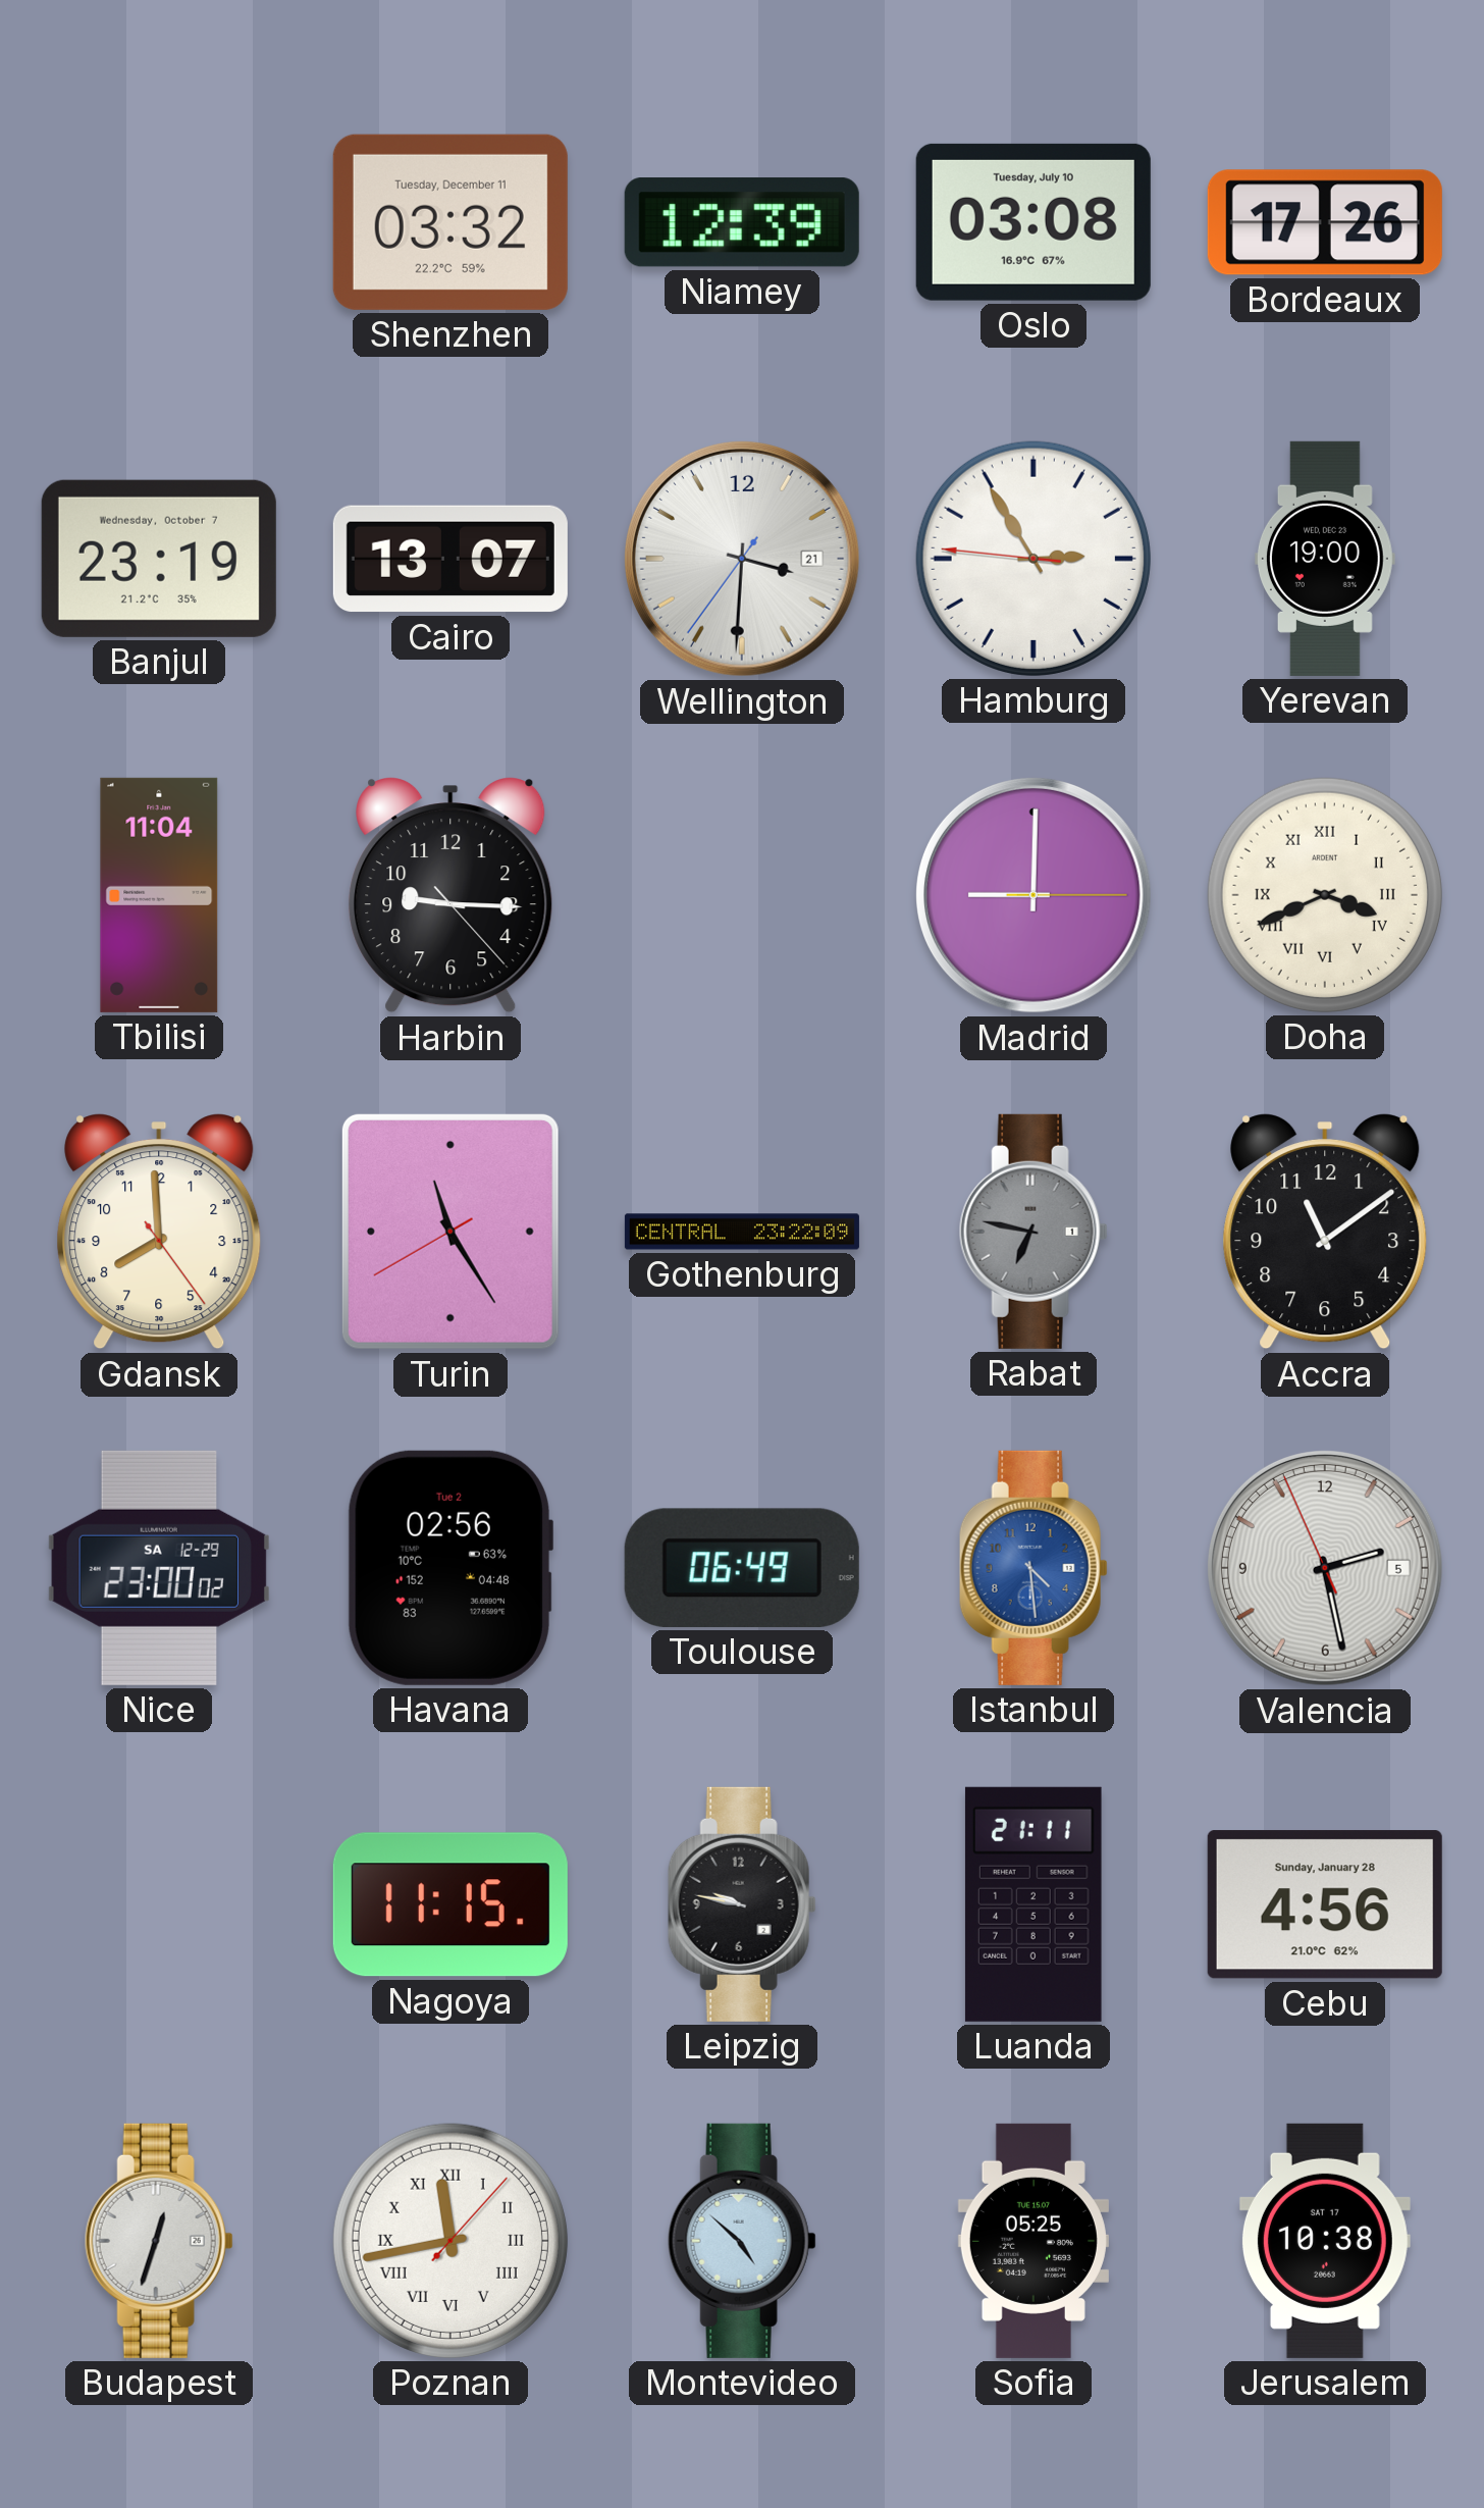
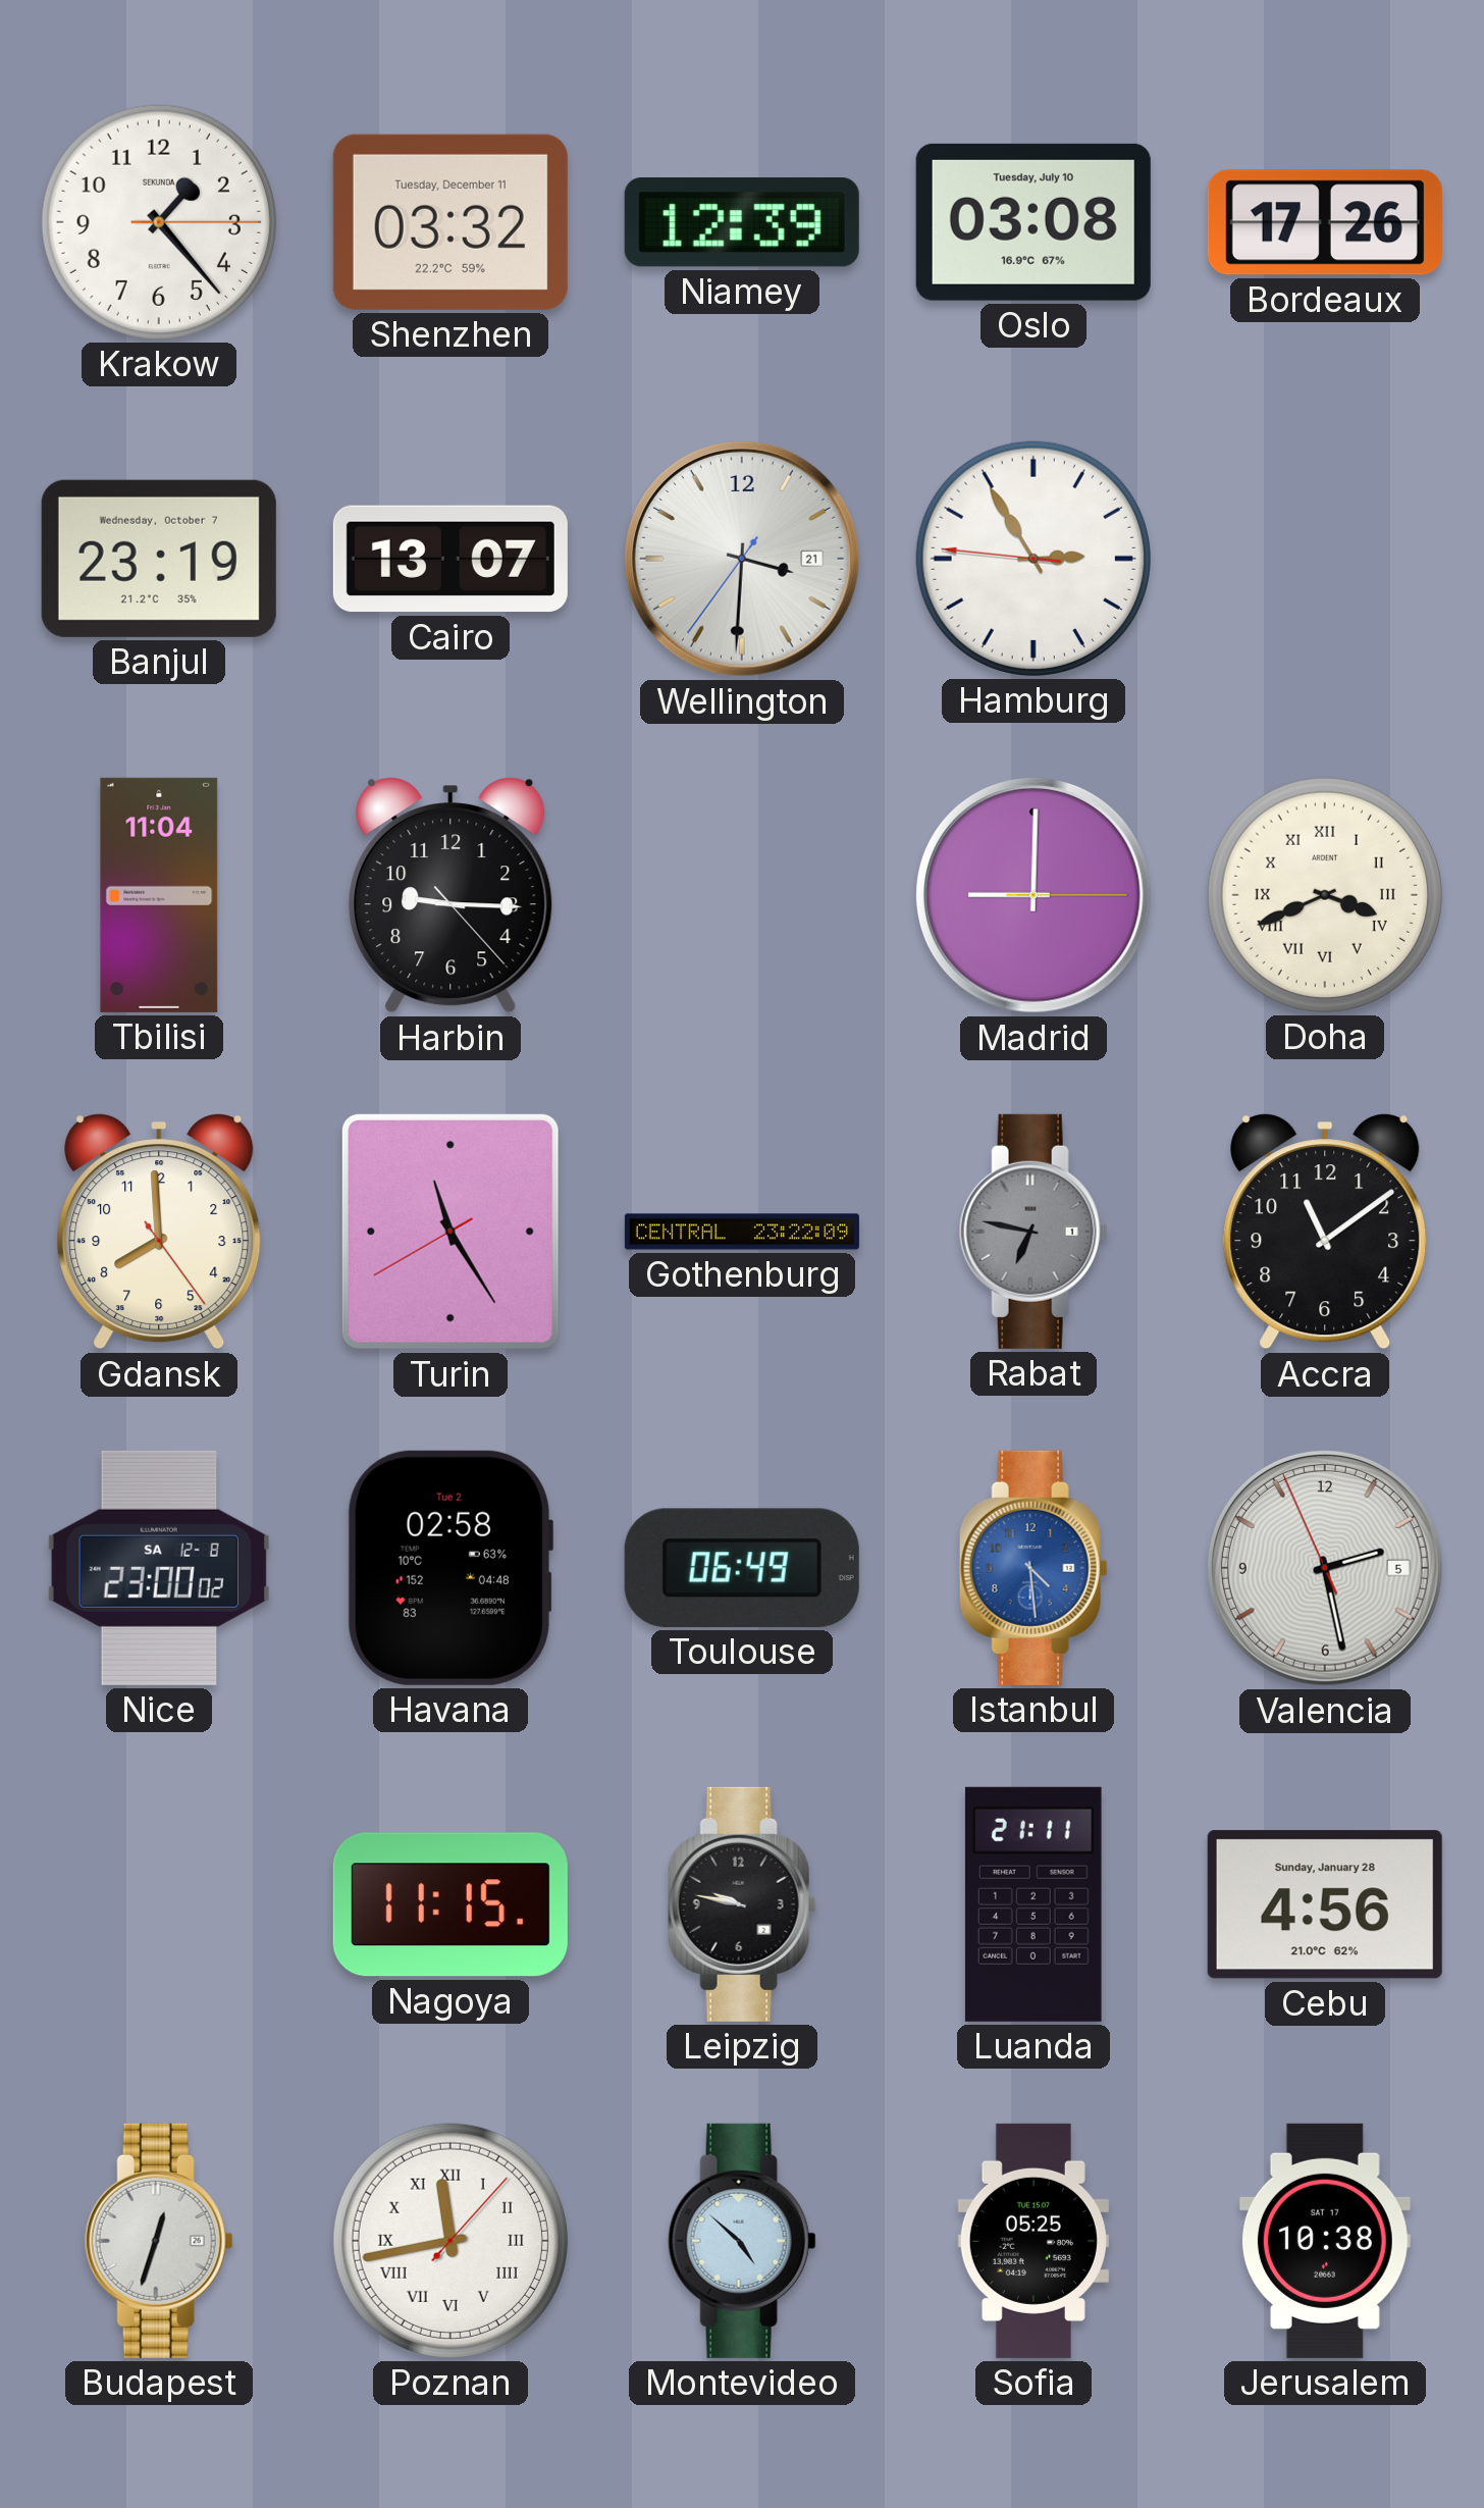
Krakow: none -> 1:23
Yerevan: 19:00 -> none
Nice date: SA 12-29 -> SA 12-8
Havana: 02:56 -> 02:58
